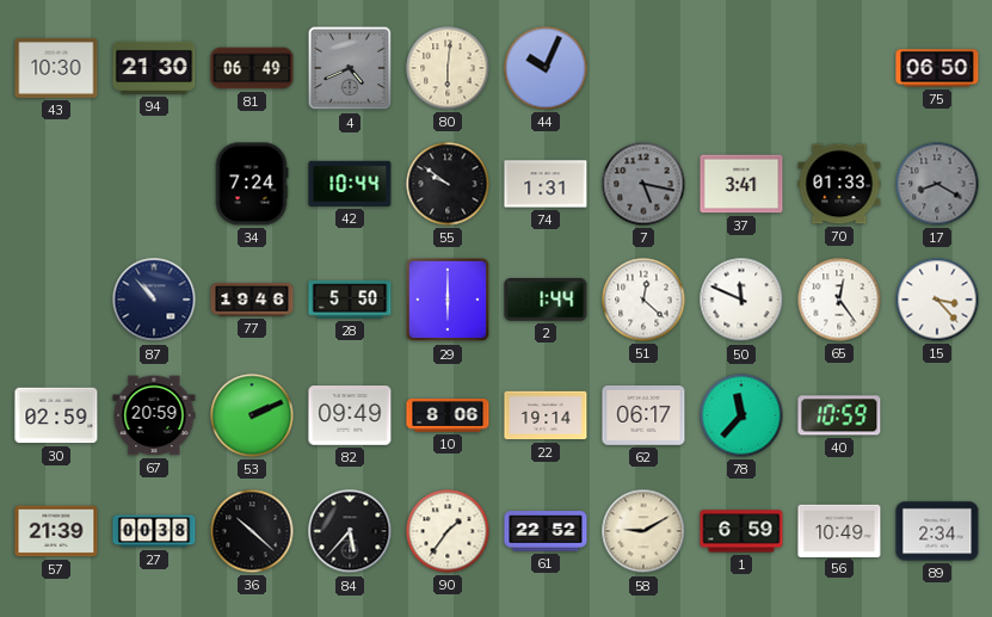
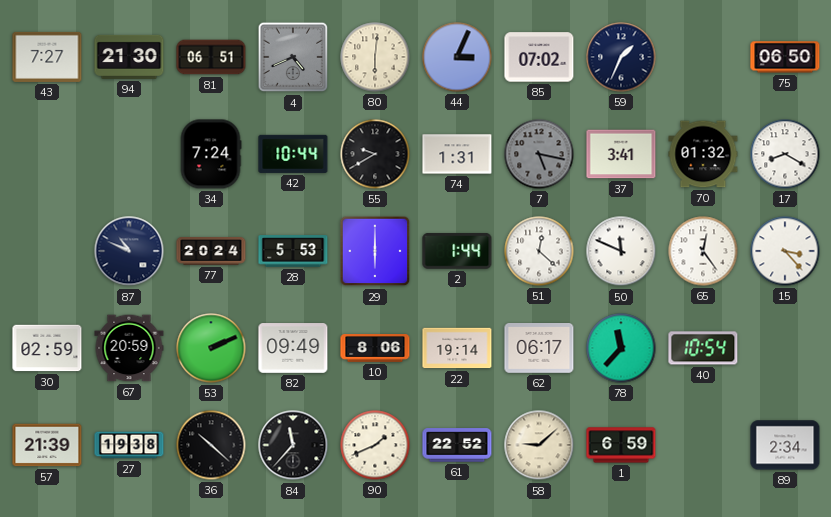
43: 10:30 -> 7:27
81: 06:49 -> 06:51
44: 10:04 -> 3:04
85: none -> 07:02
59: none -> 1:34
55: 9:51 -> 9:40
70: 01:33 -> 01:32
17 dial: grey -> white
87: 10:53 -> 10:49
77: 19:46 -> 20:24
28: 5:50 -> 5:53
40: 10:59 -> 10:54
27: 00:38 -> 19:38
84: 5:37 -> 11:37
90: 1:36 -> 1:41
58: 9:10 -> 9:08
56: 10:49 -> none
